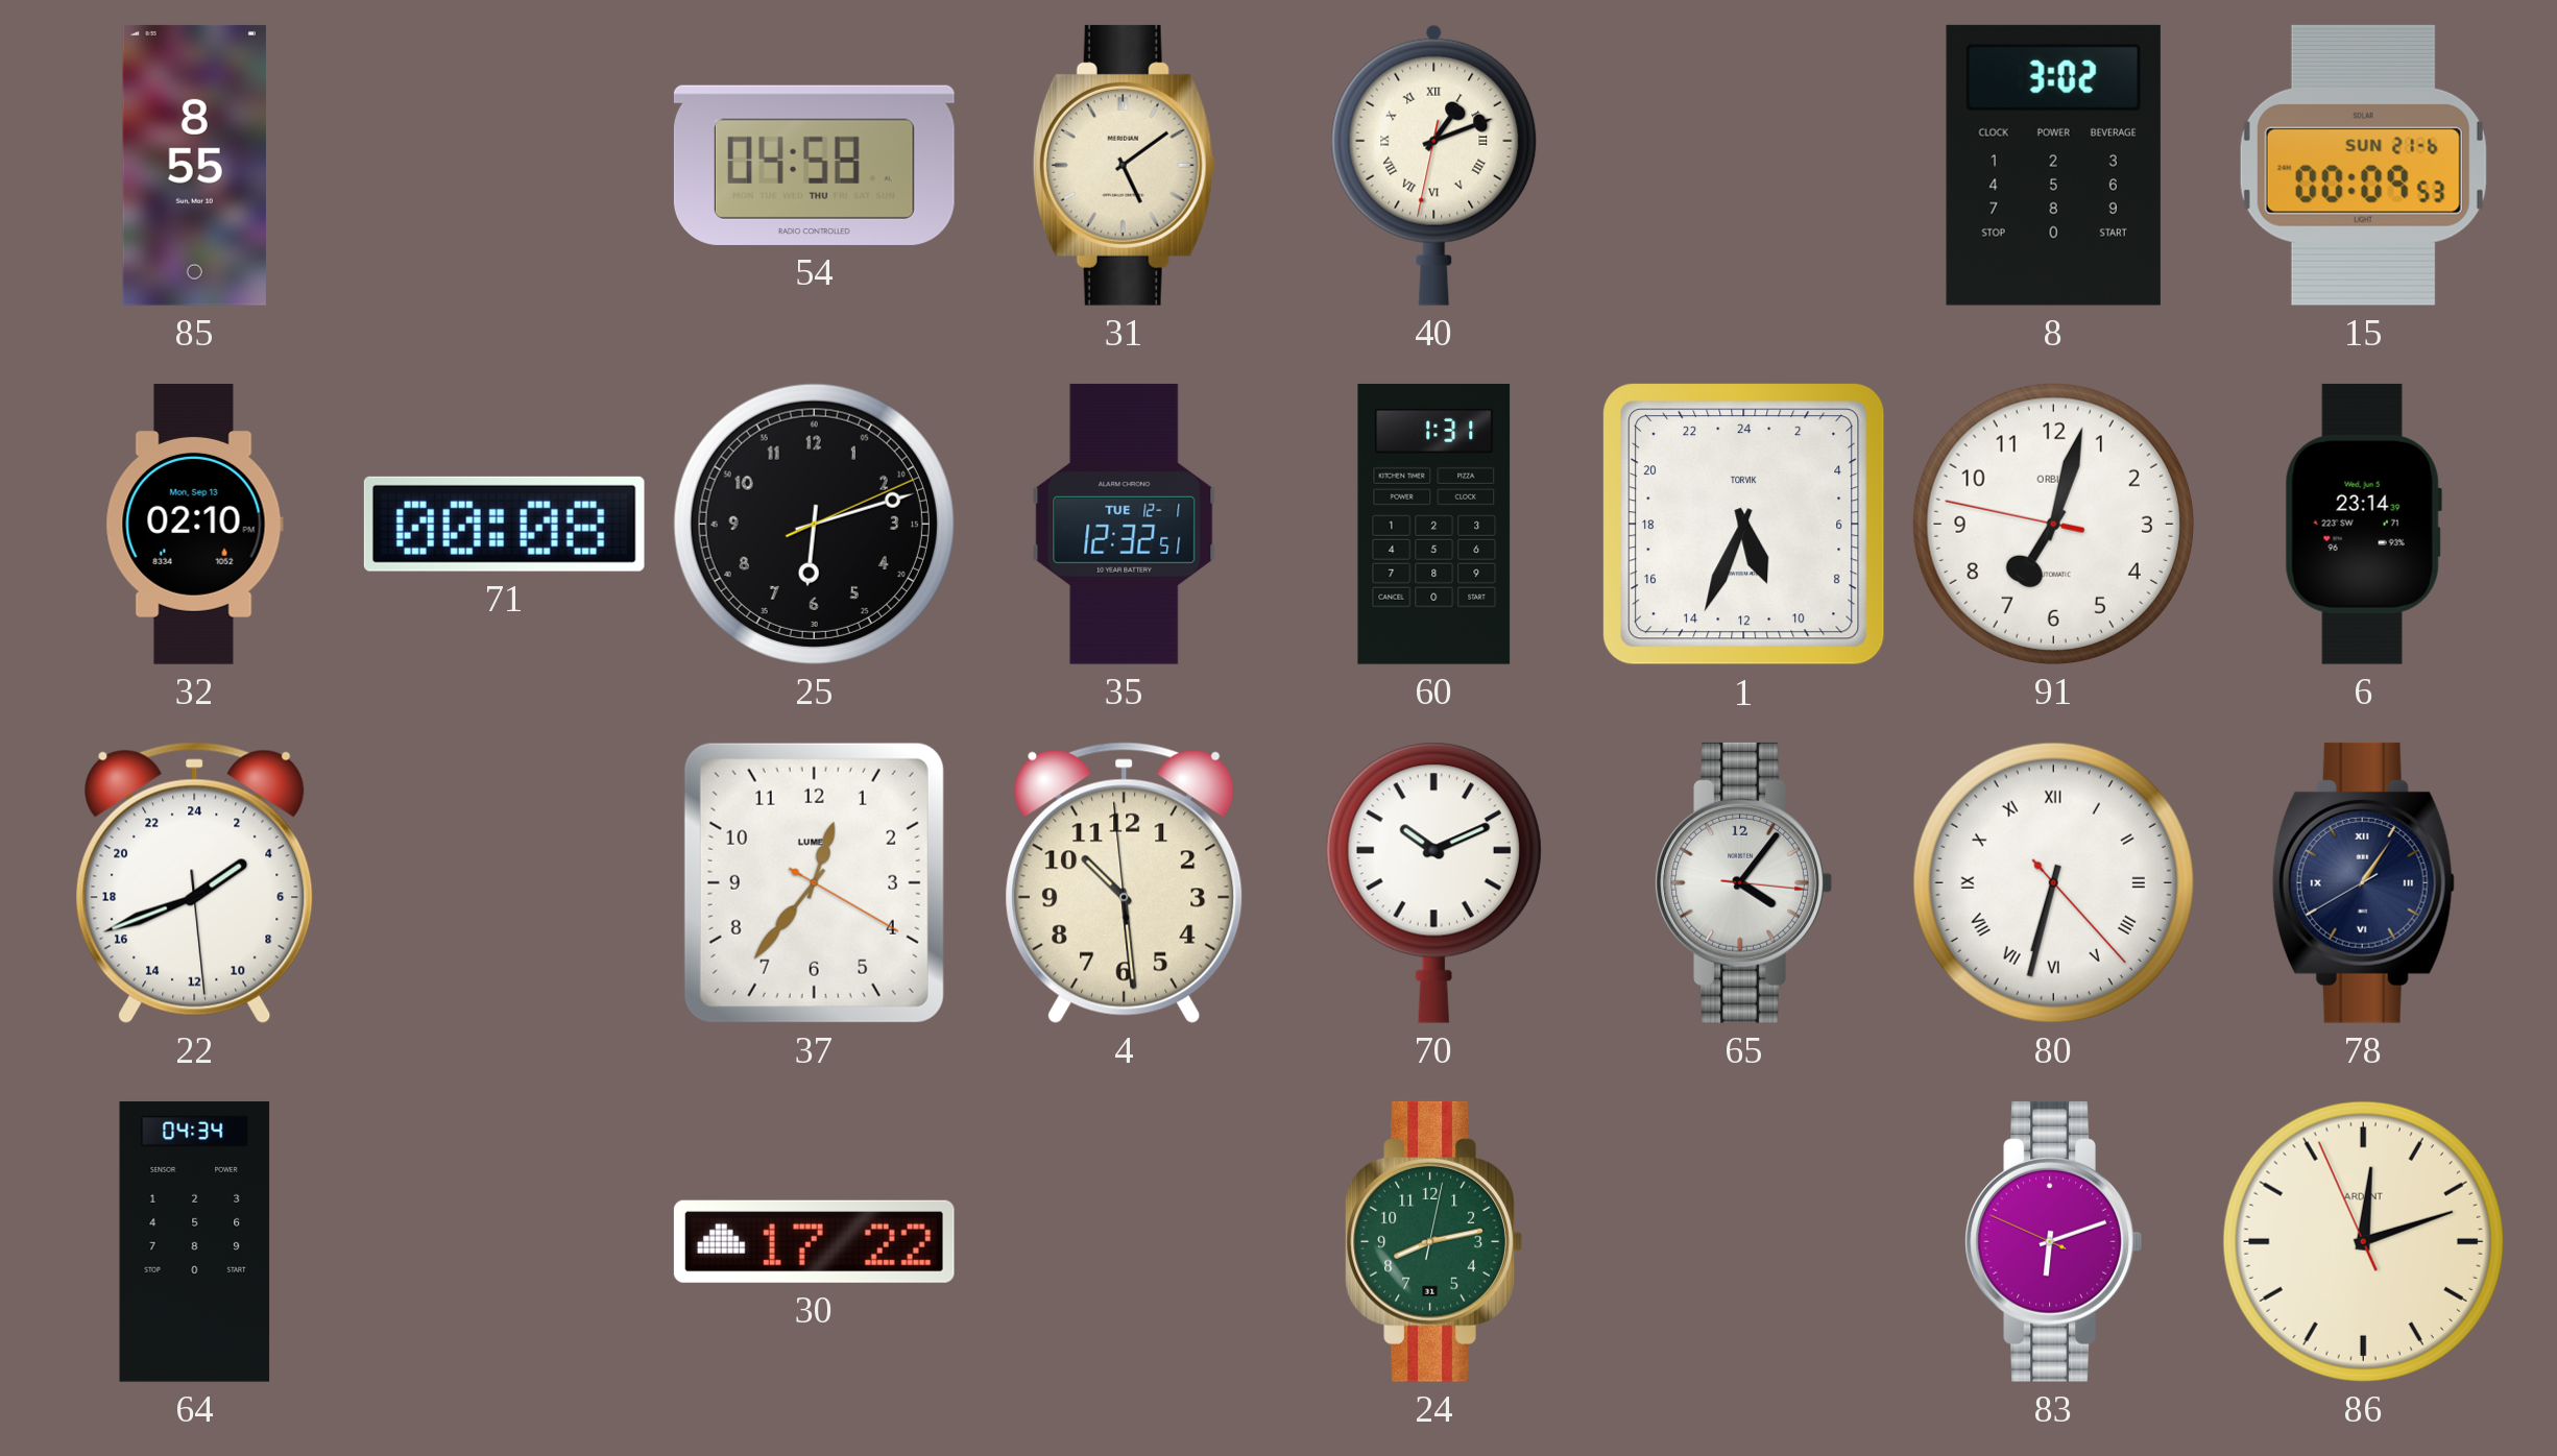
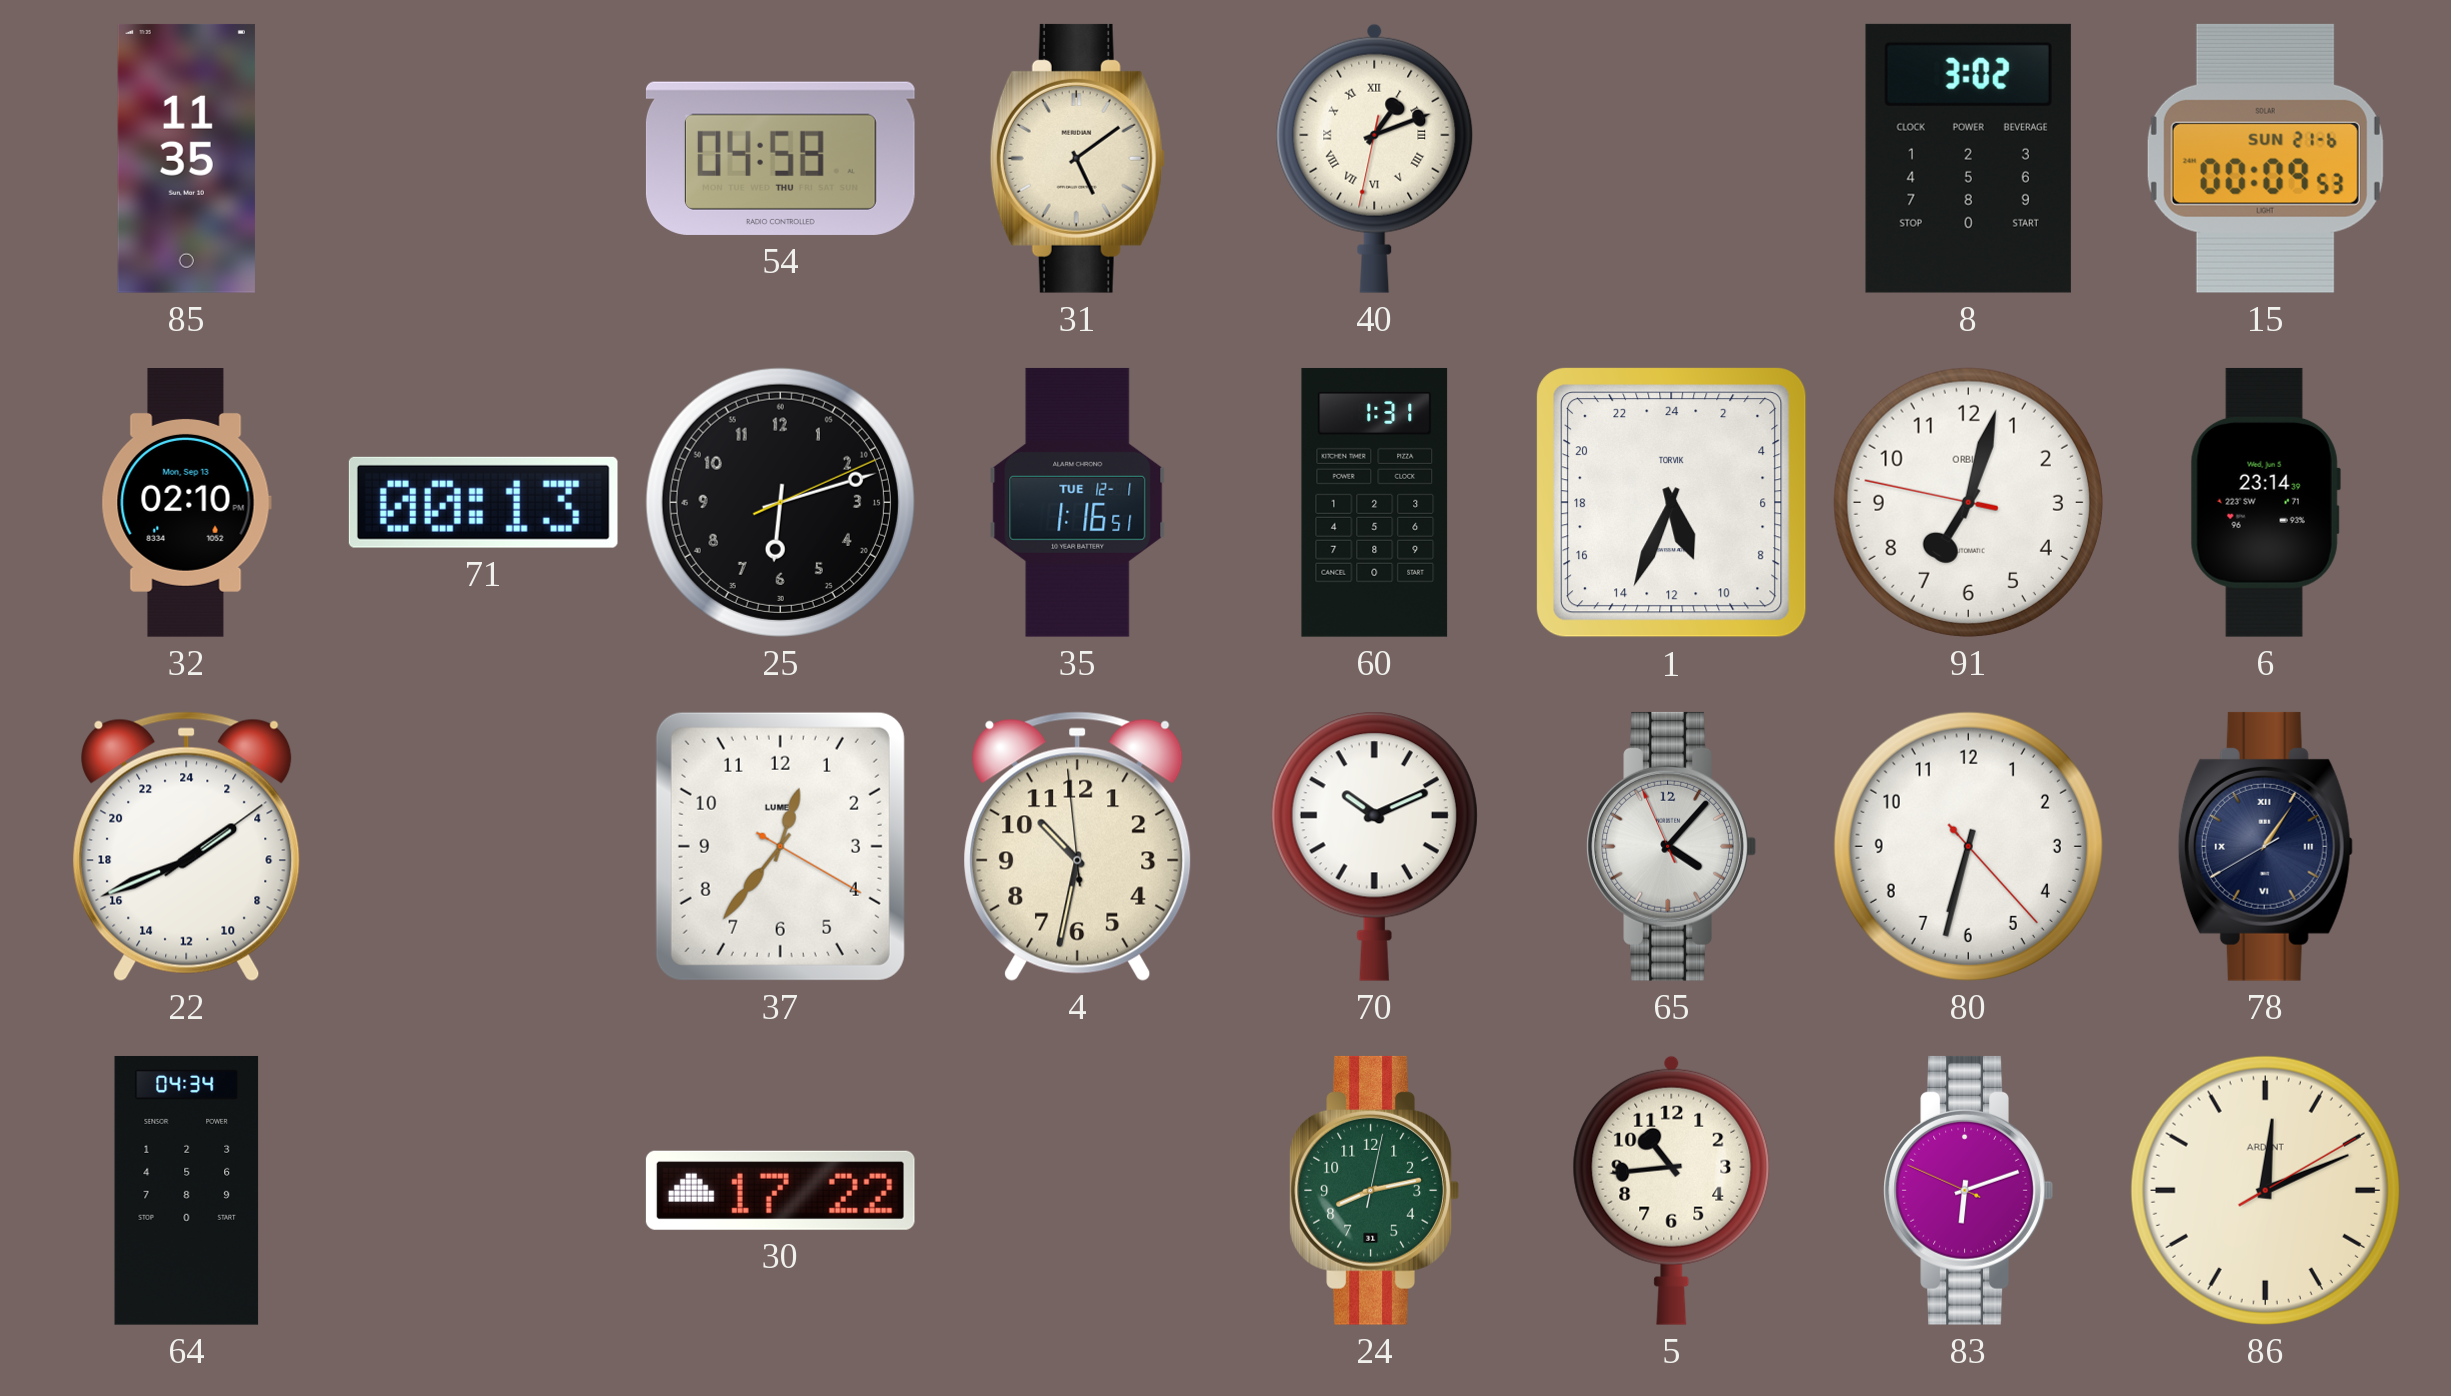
85: 8:55 -> 11:35
71: 00:08 -> 00:13
35: 12:32 -> 1:16
22: 3:41:29 -> 3:41:09
4: 10:28 -> 10:31
65: 4:06:16 -> 4:06:56
80 numerals: Roman -> Arabic
5: none -> 10:44
86: 12:11:56 -> 12:11:10
